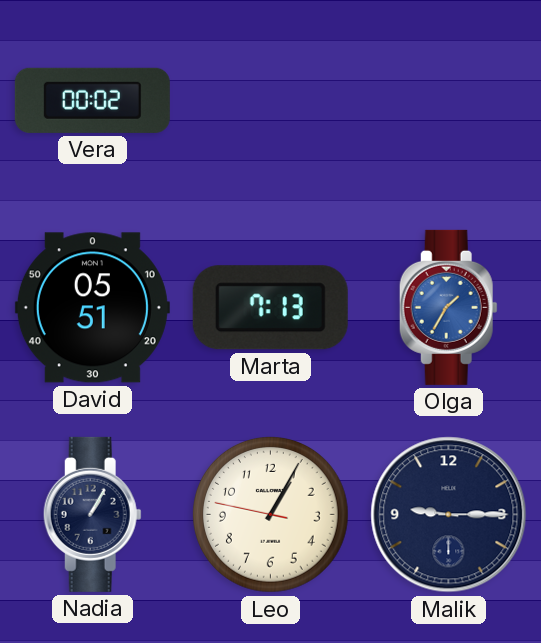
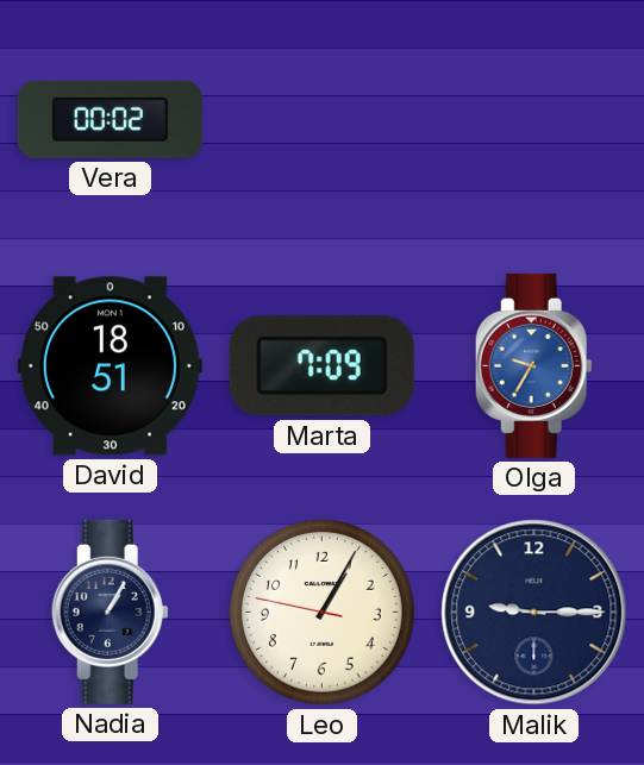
David: 05:51 -> 18:51
Marta: 7:13 -> 7:09
Olga: 1:35 -> 9:35
